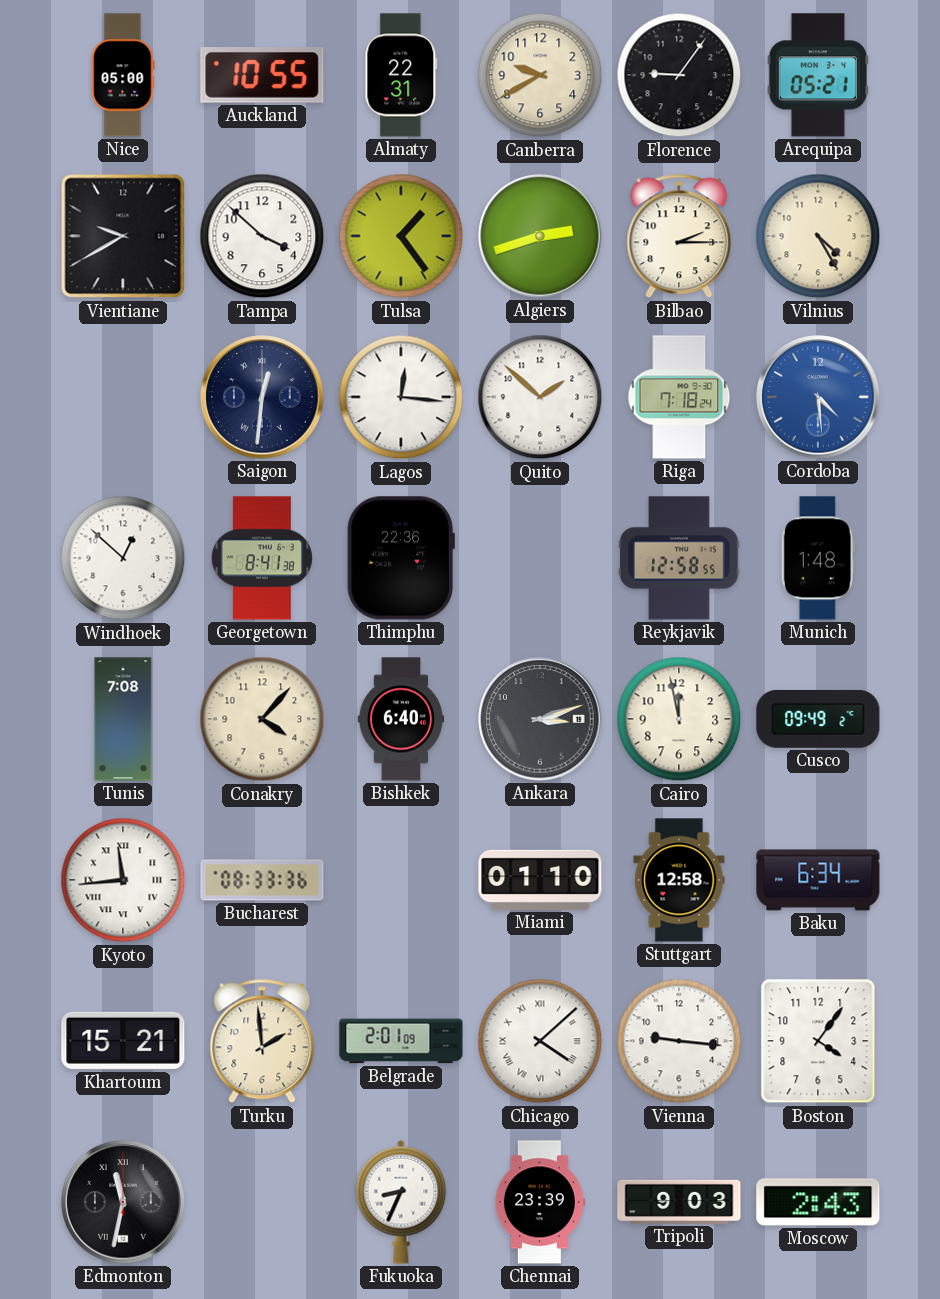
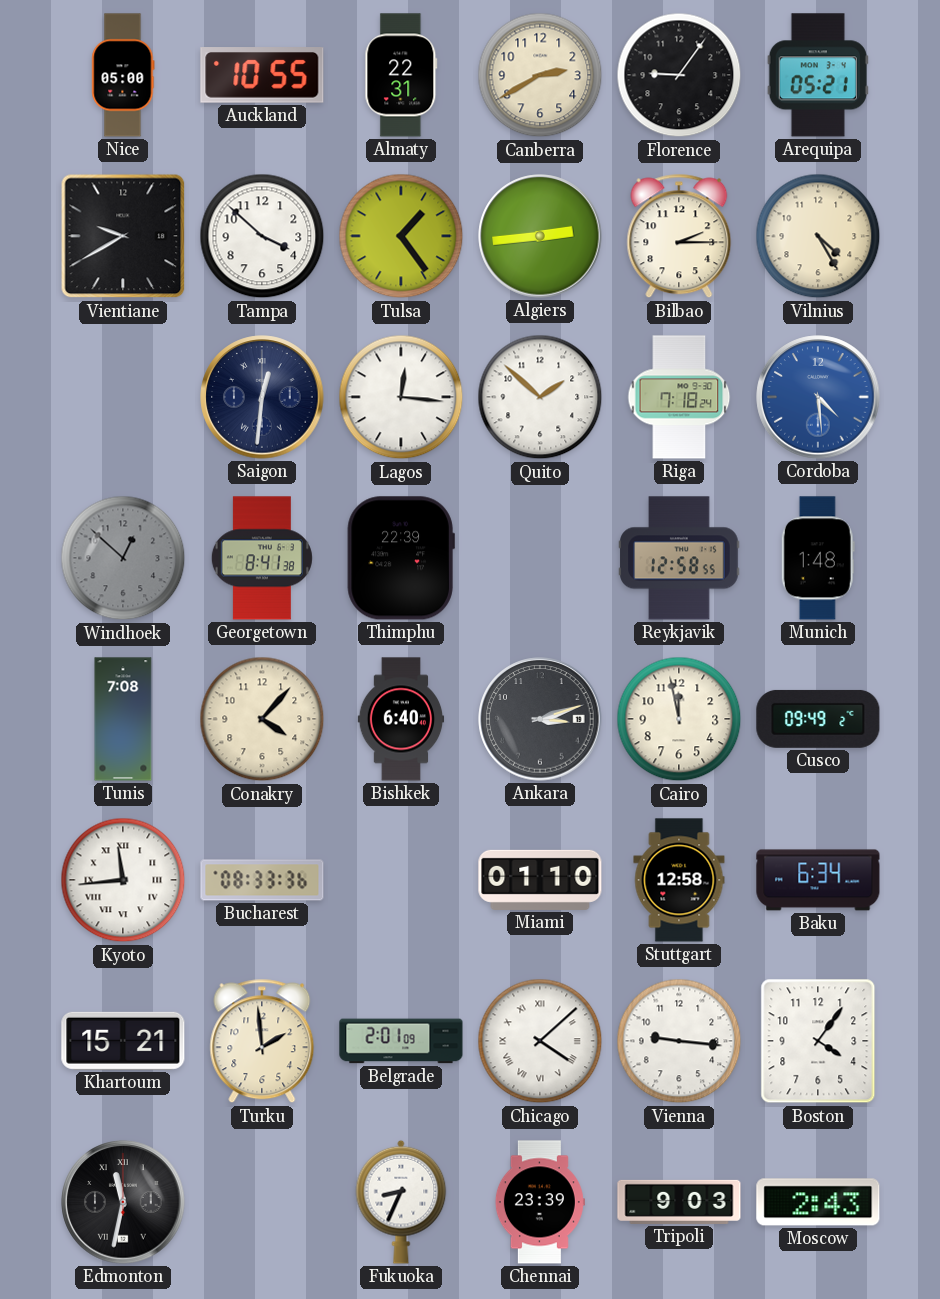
Canberra: 9:40 -> 2:40
Algiers: 2:42 -> 2:44
Windhoek dial: white -> grey
Thimphu: 22:36 -> 22:39
